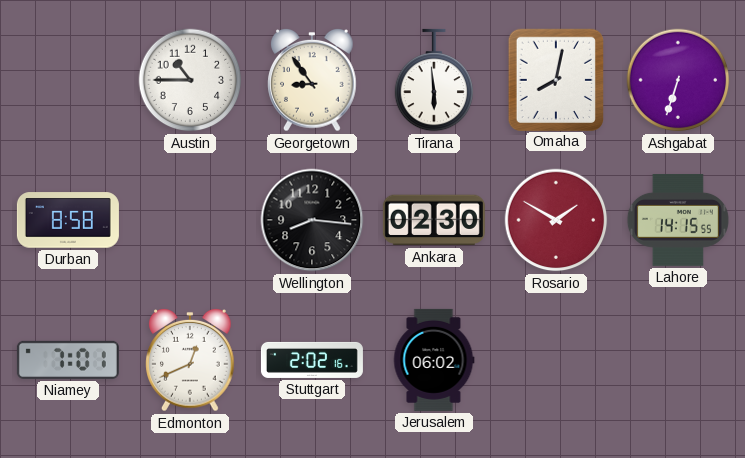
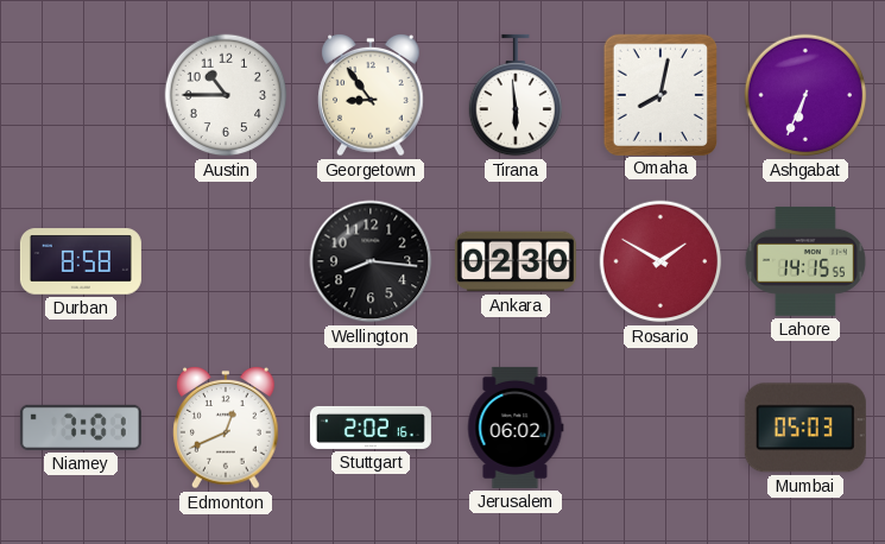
Ashgabat: 6:33 -> 6:34
Mumbai: none -> 05:03
